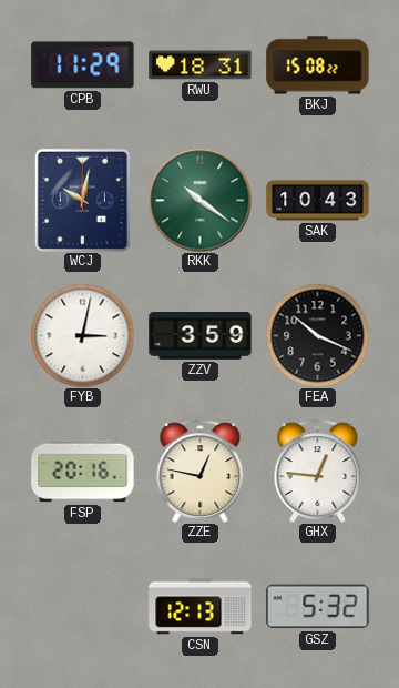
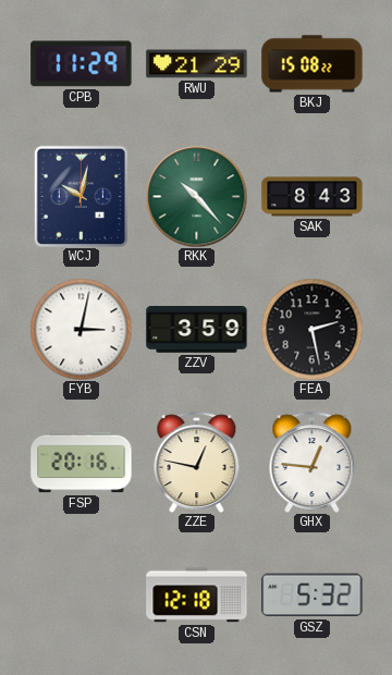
RWU: 18:31 -> 21:29
RKK: 10:21 -> 10:23
SAK: 10:43 -> 8:43
FEA: 10:19 -> 2:28
CSN: 12:13 -> 12:18
